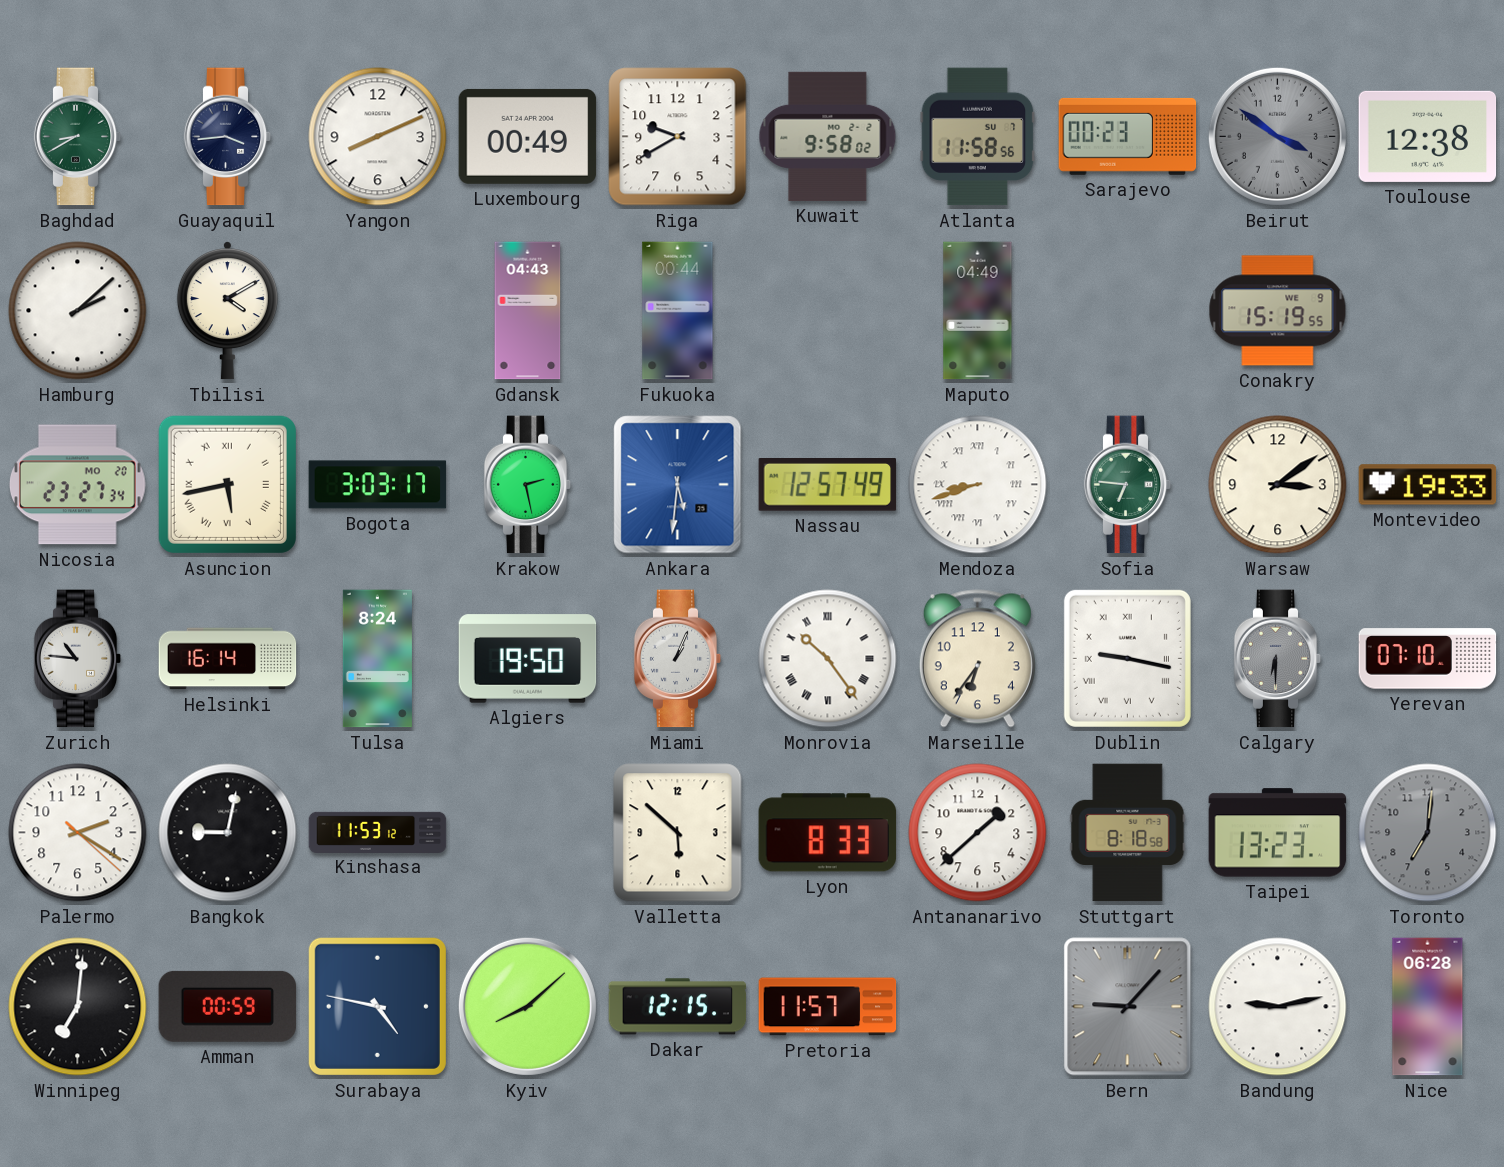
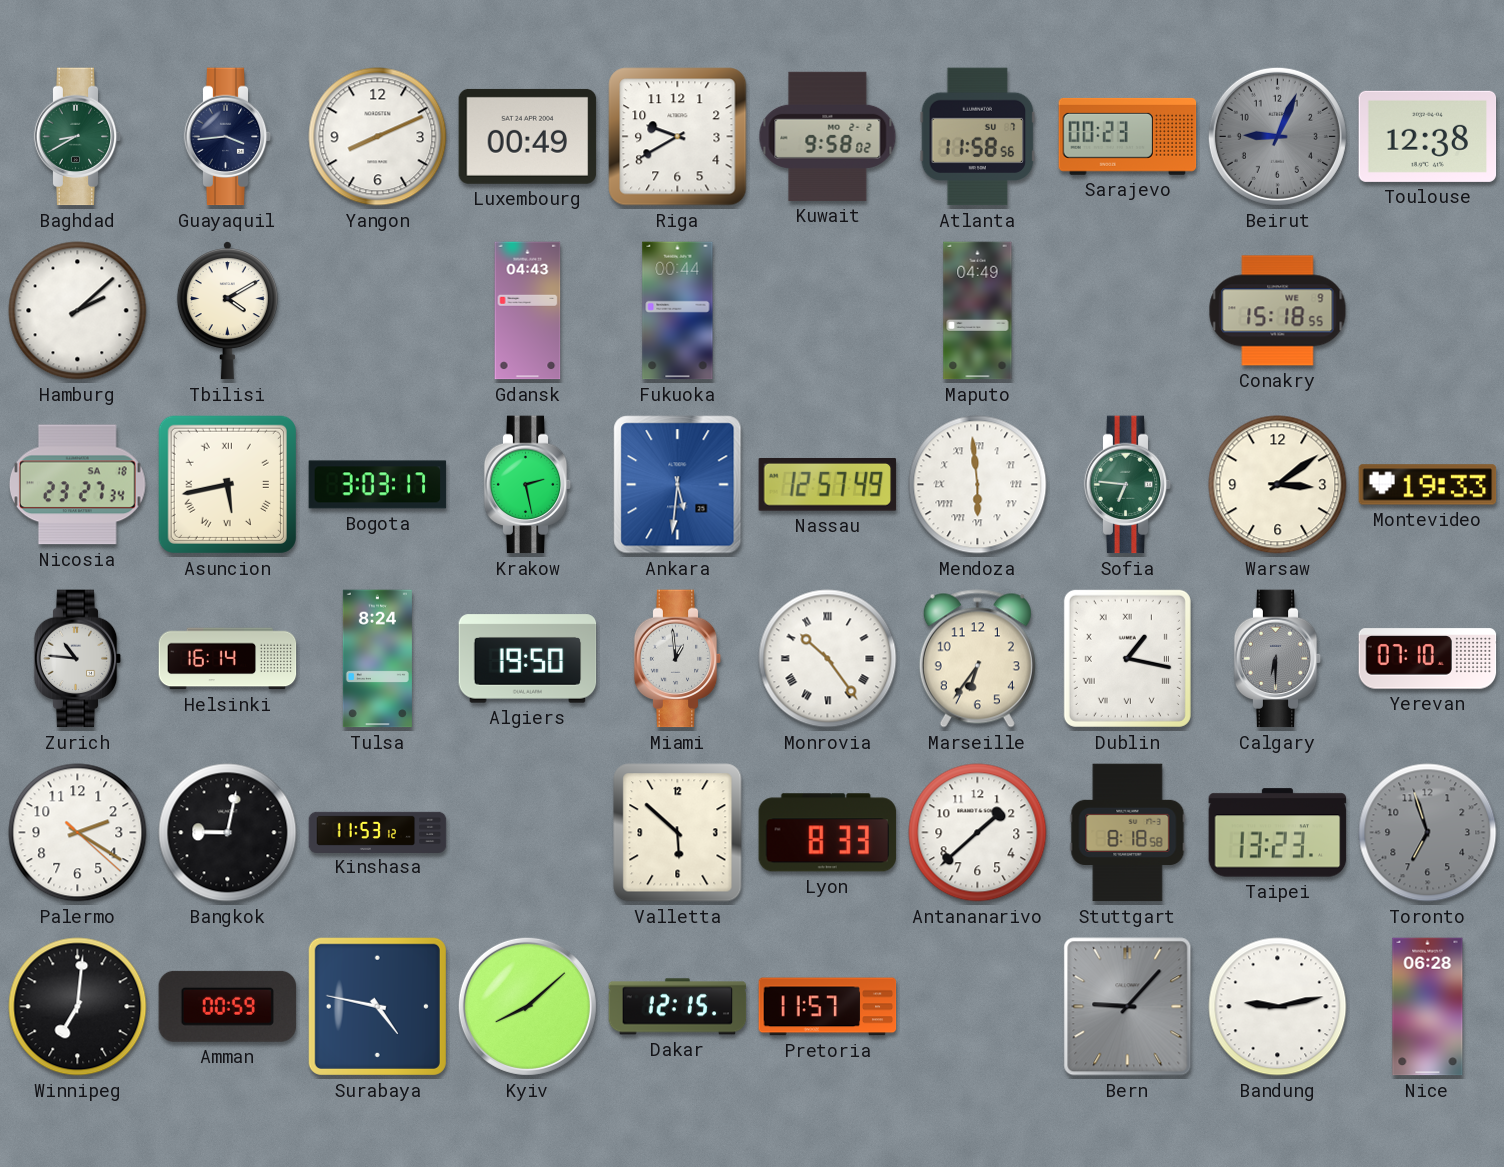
Beirut: 3:51 -> 9:04
Conakry: 15:19 -> 15:18
Nicosia date: MO 20 -> SA 18
Mendoza: 8:42 -> 5:59
Miami: 1:04 -> 12:59
Dublin: 9:17 -> 1:17
Toronto: 7:01 -> 6:57
